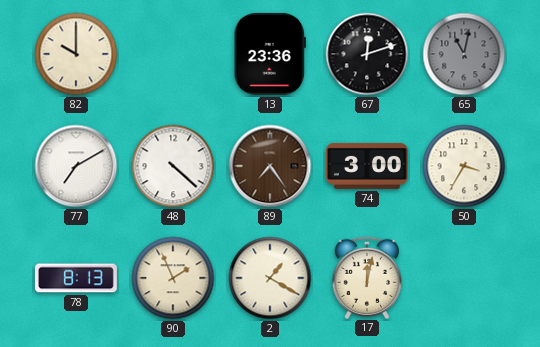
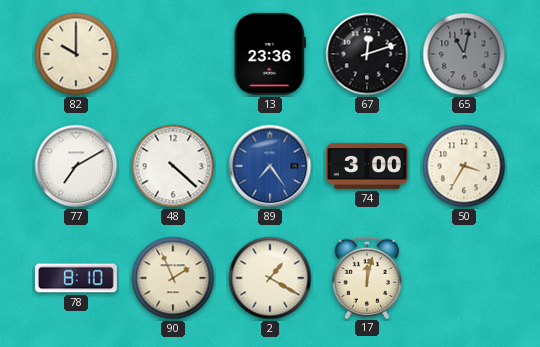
89 dial: brown -> blue
78: 8:13 -> 8:10
